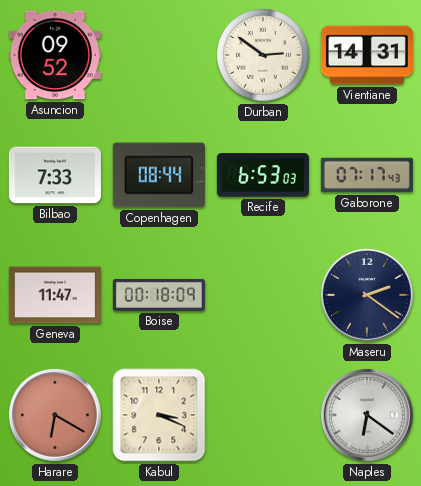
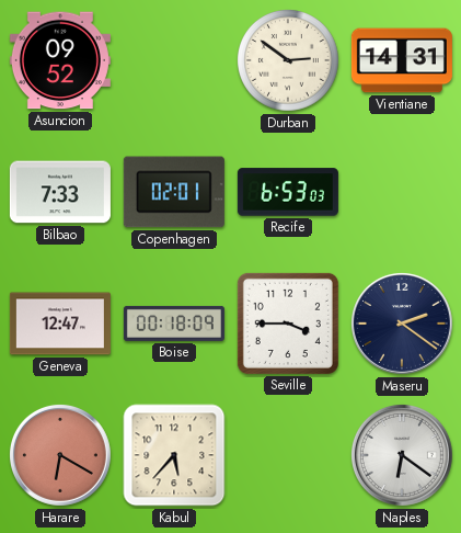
Copenhagen: 08:44 -> 02:01
Gaborone: 07:17 -> none
Geneva: 11:47 -> 12:47
Seville: none -> 3:45
Kabul: 3:19 -> 5:37
